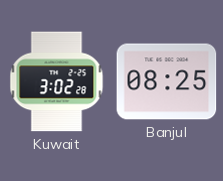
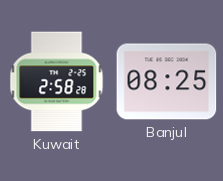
Kuwait: 3:02 -> 2:58
